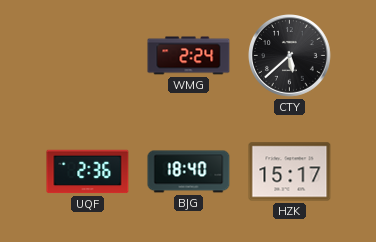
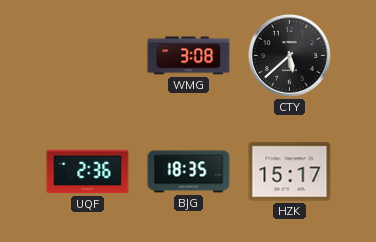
WMG: 2:24 -> 3:08
BJG: 18:40 -> 18:35
